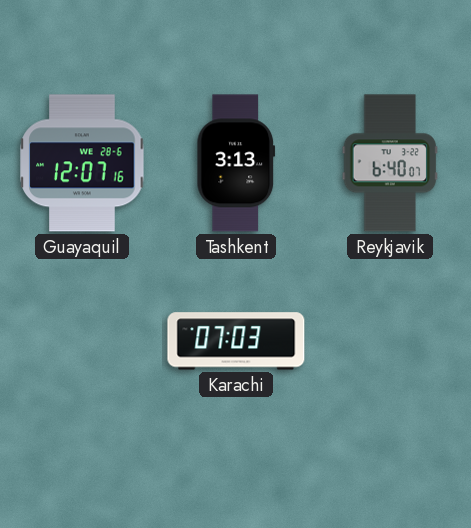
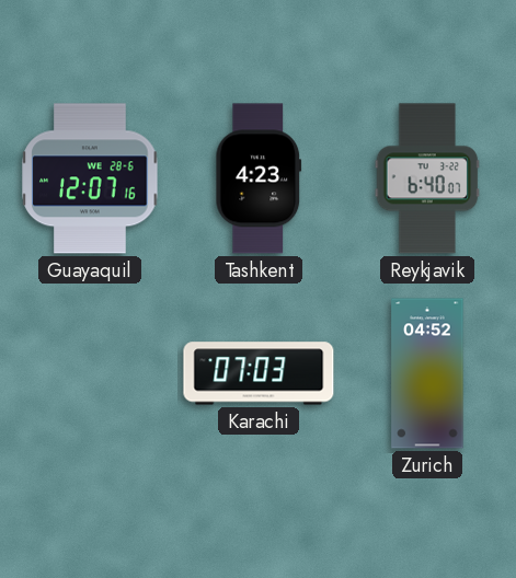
Tashkent: 3:13 -> 4:23
Zurich: none -> 04:52
